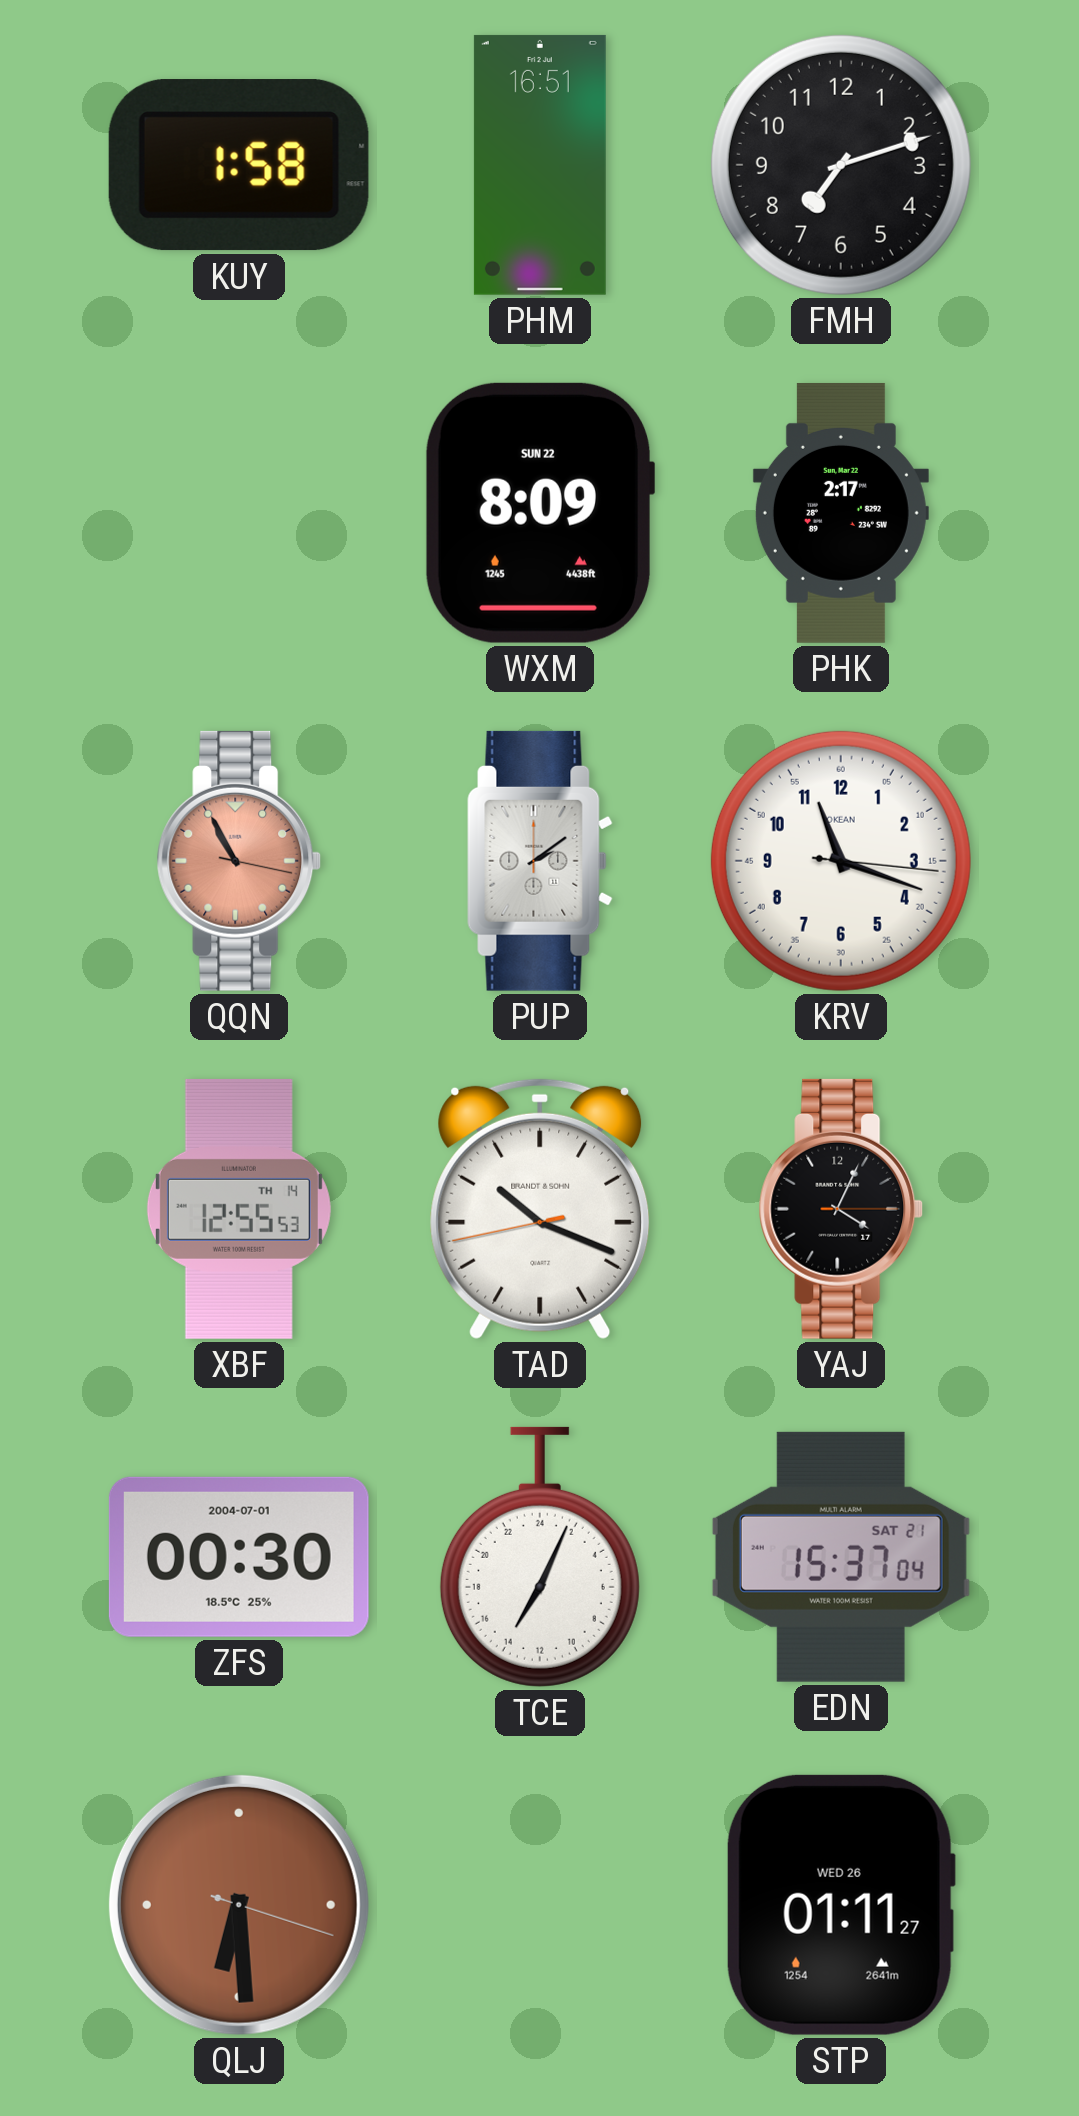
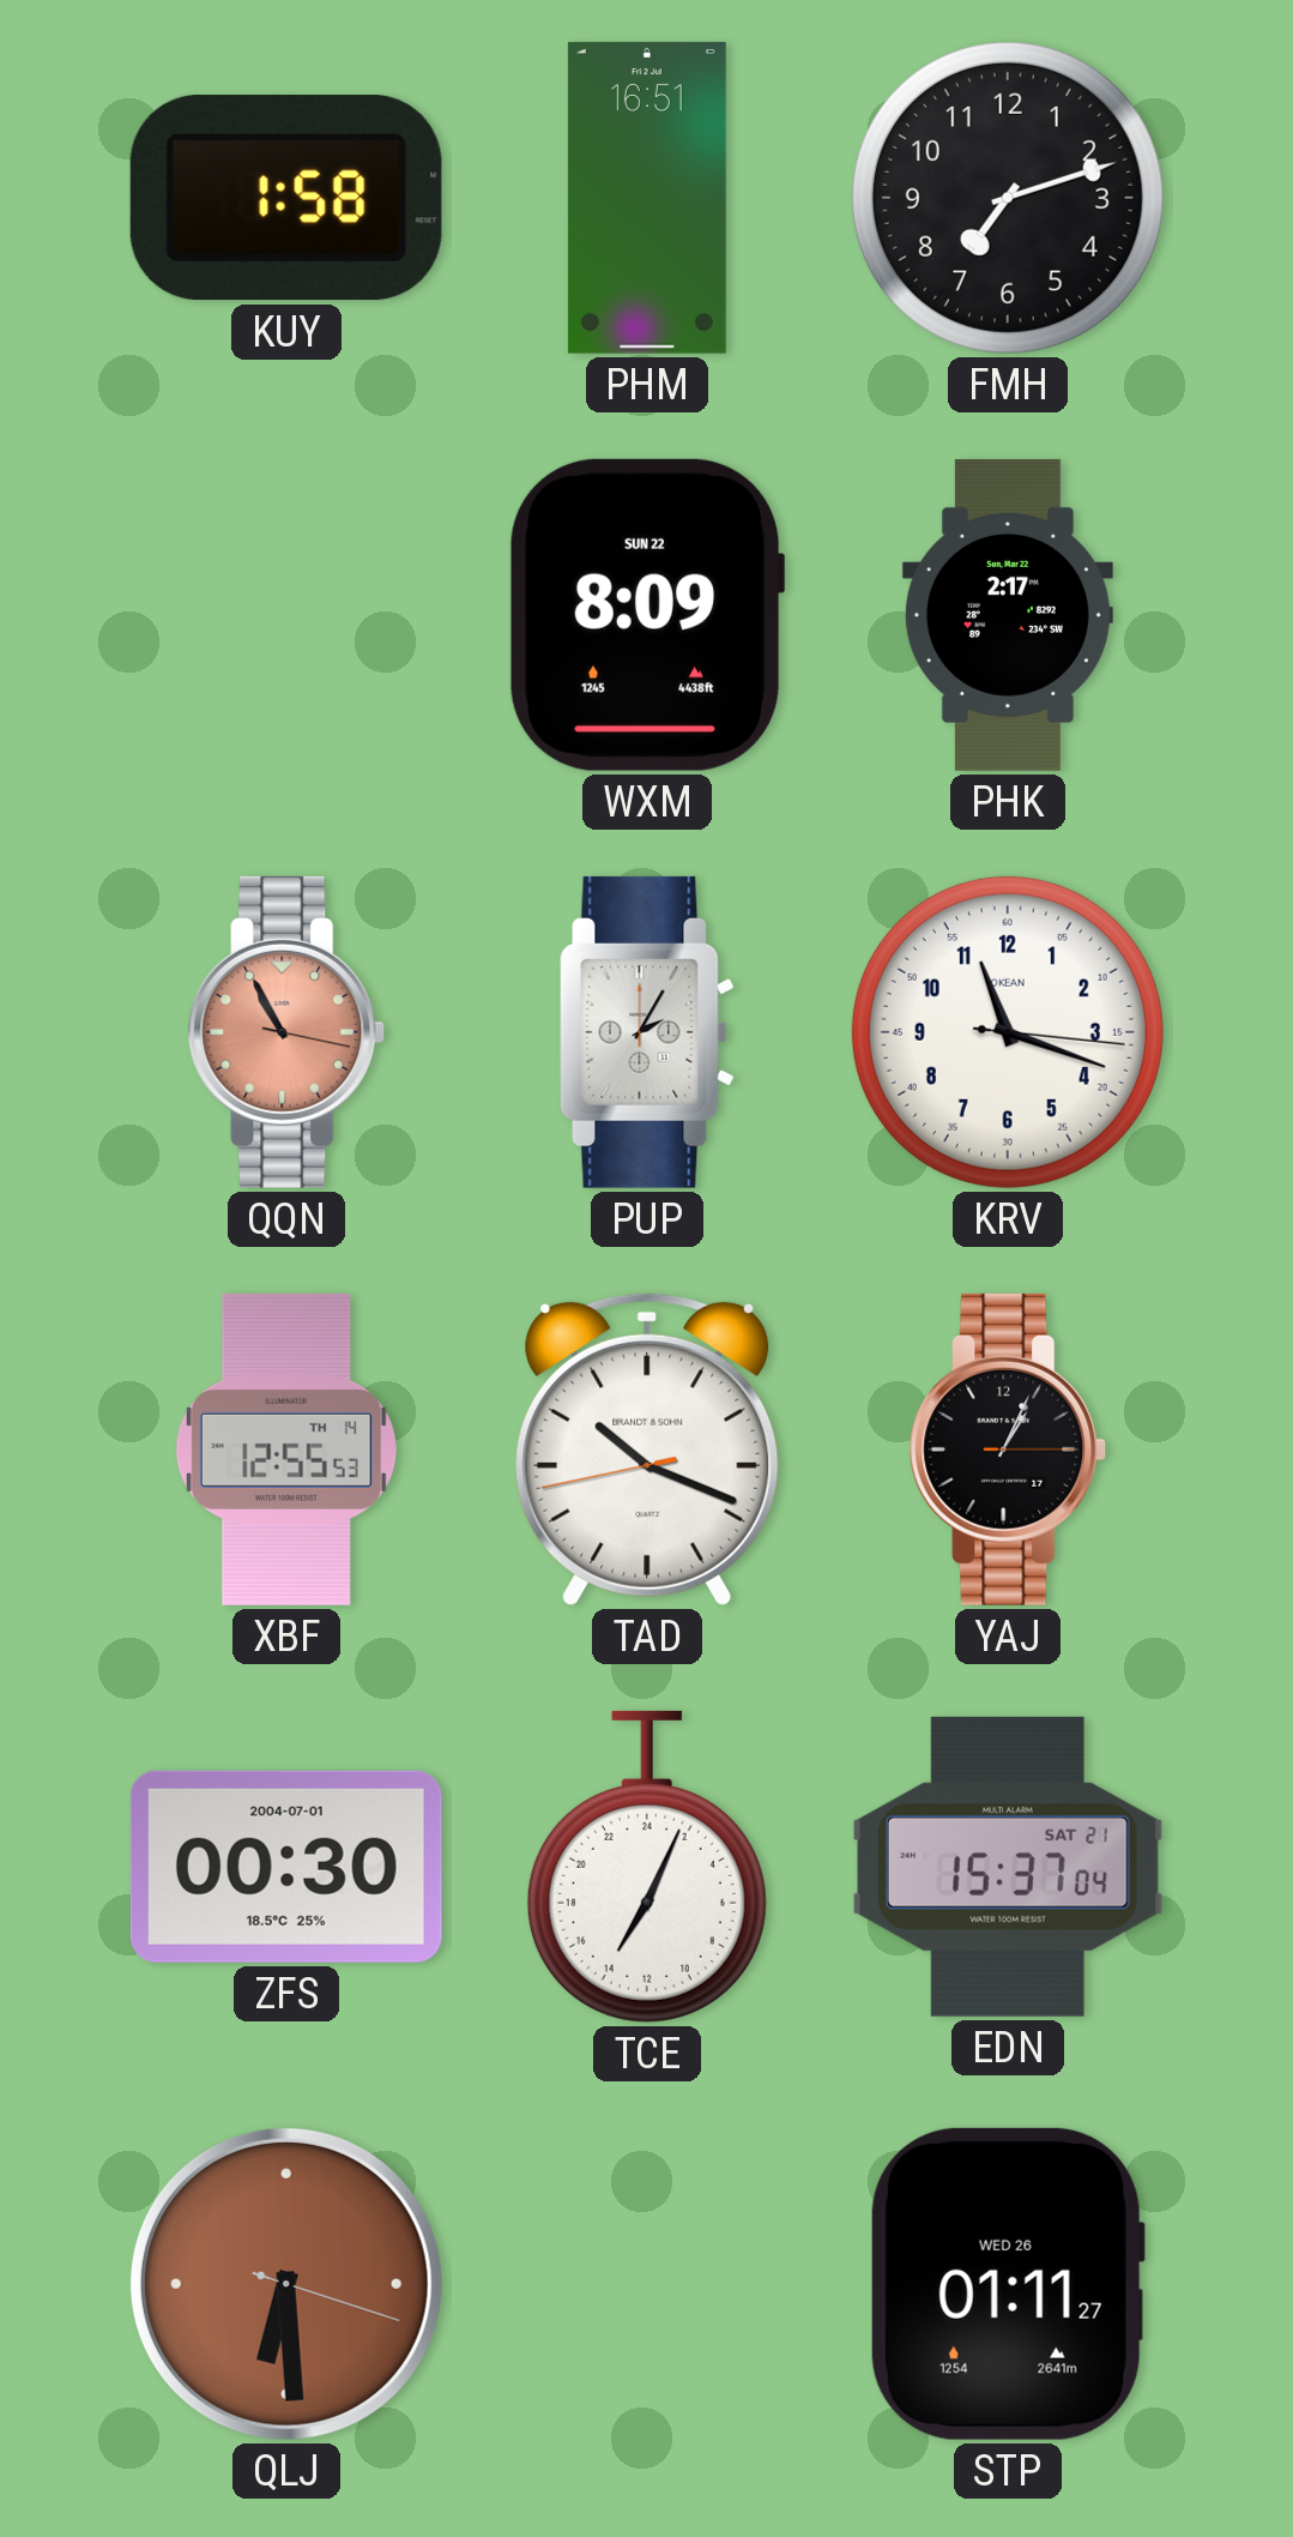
PUP: 2:09 -> 2:05
YAJ: 4:04 -> 1:04
